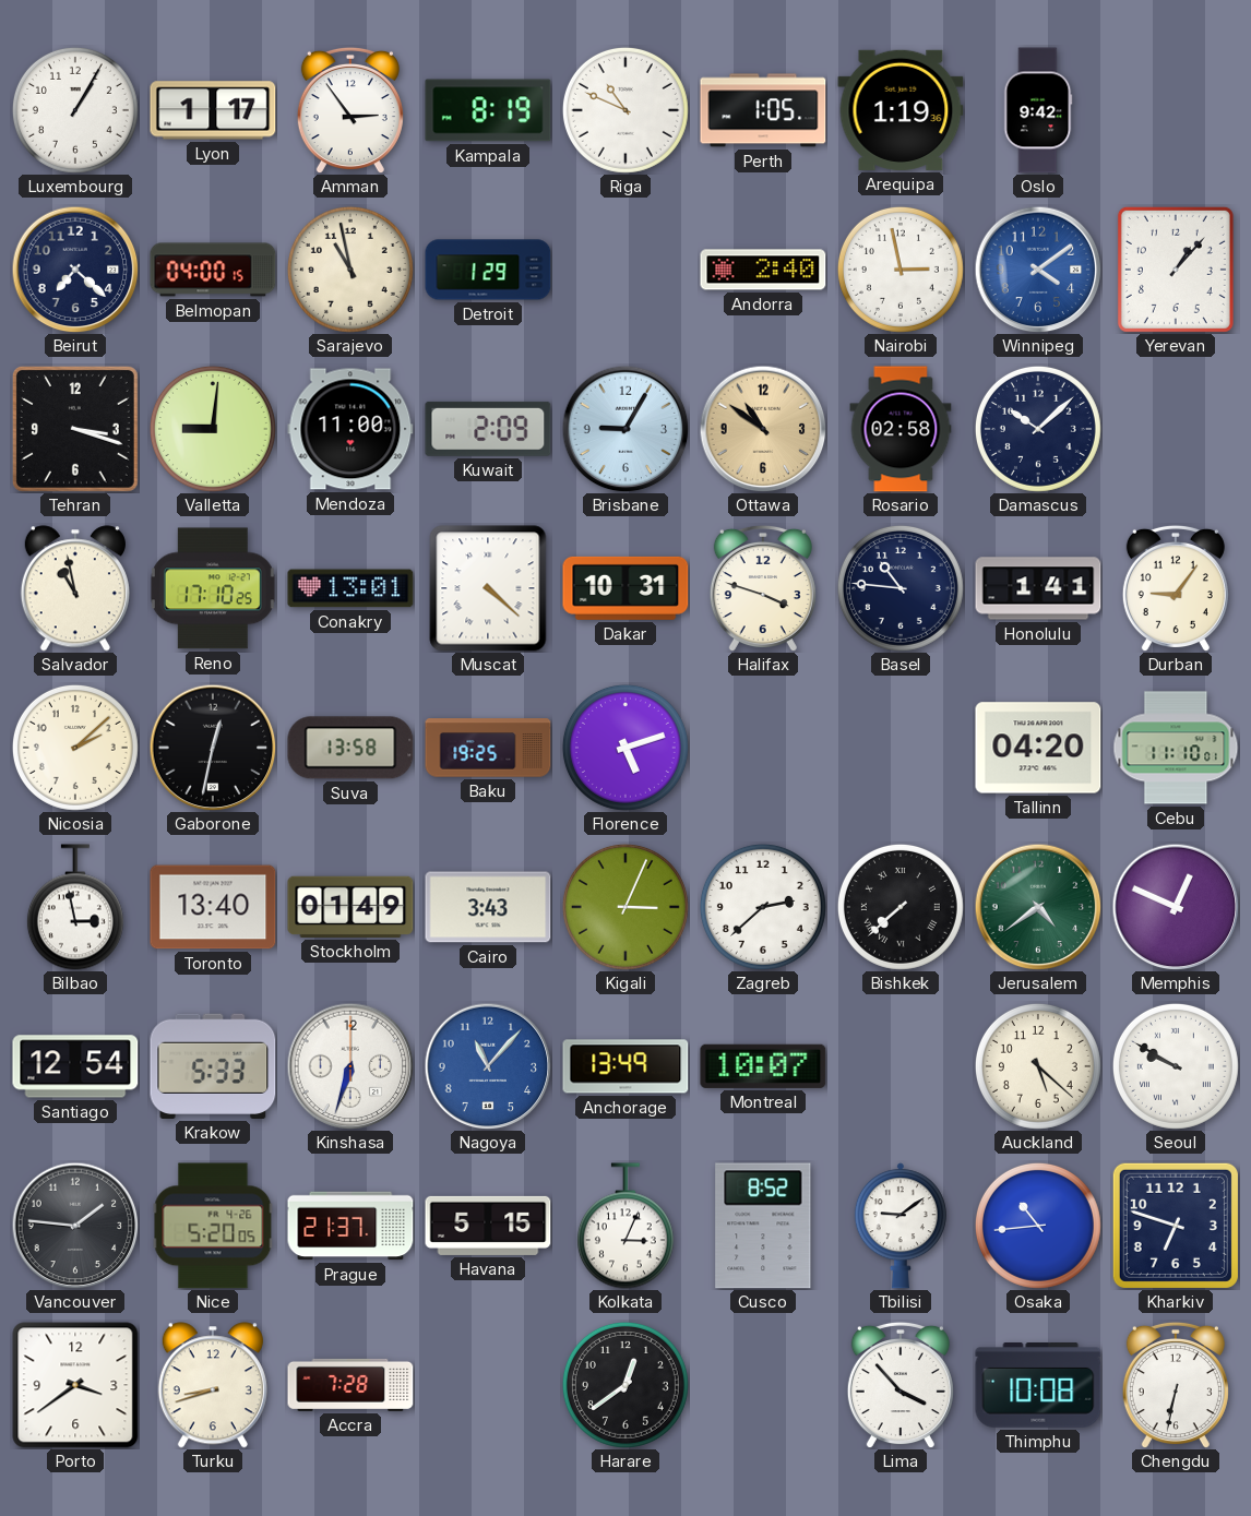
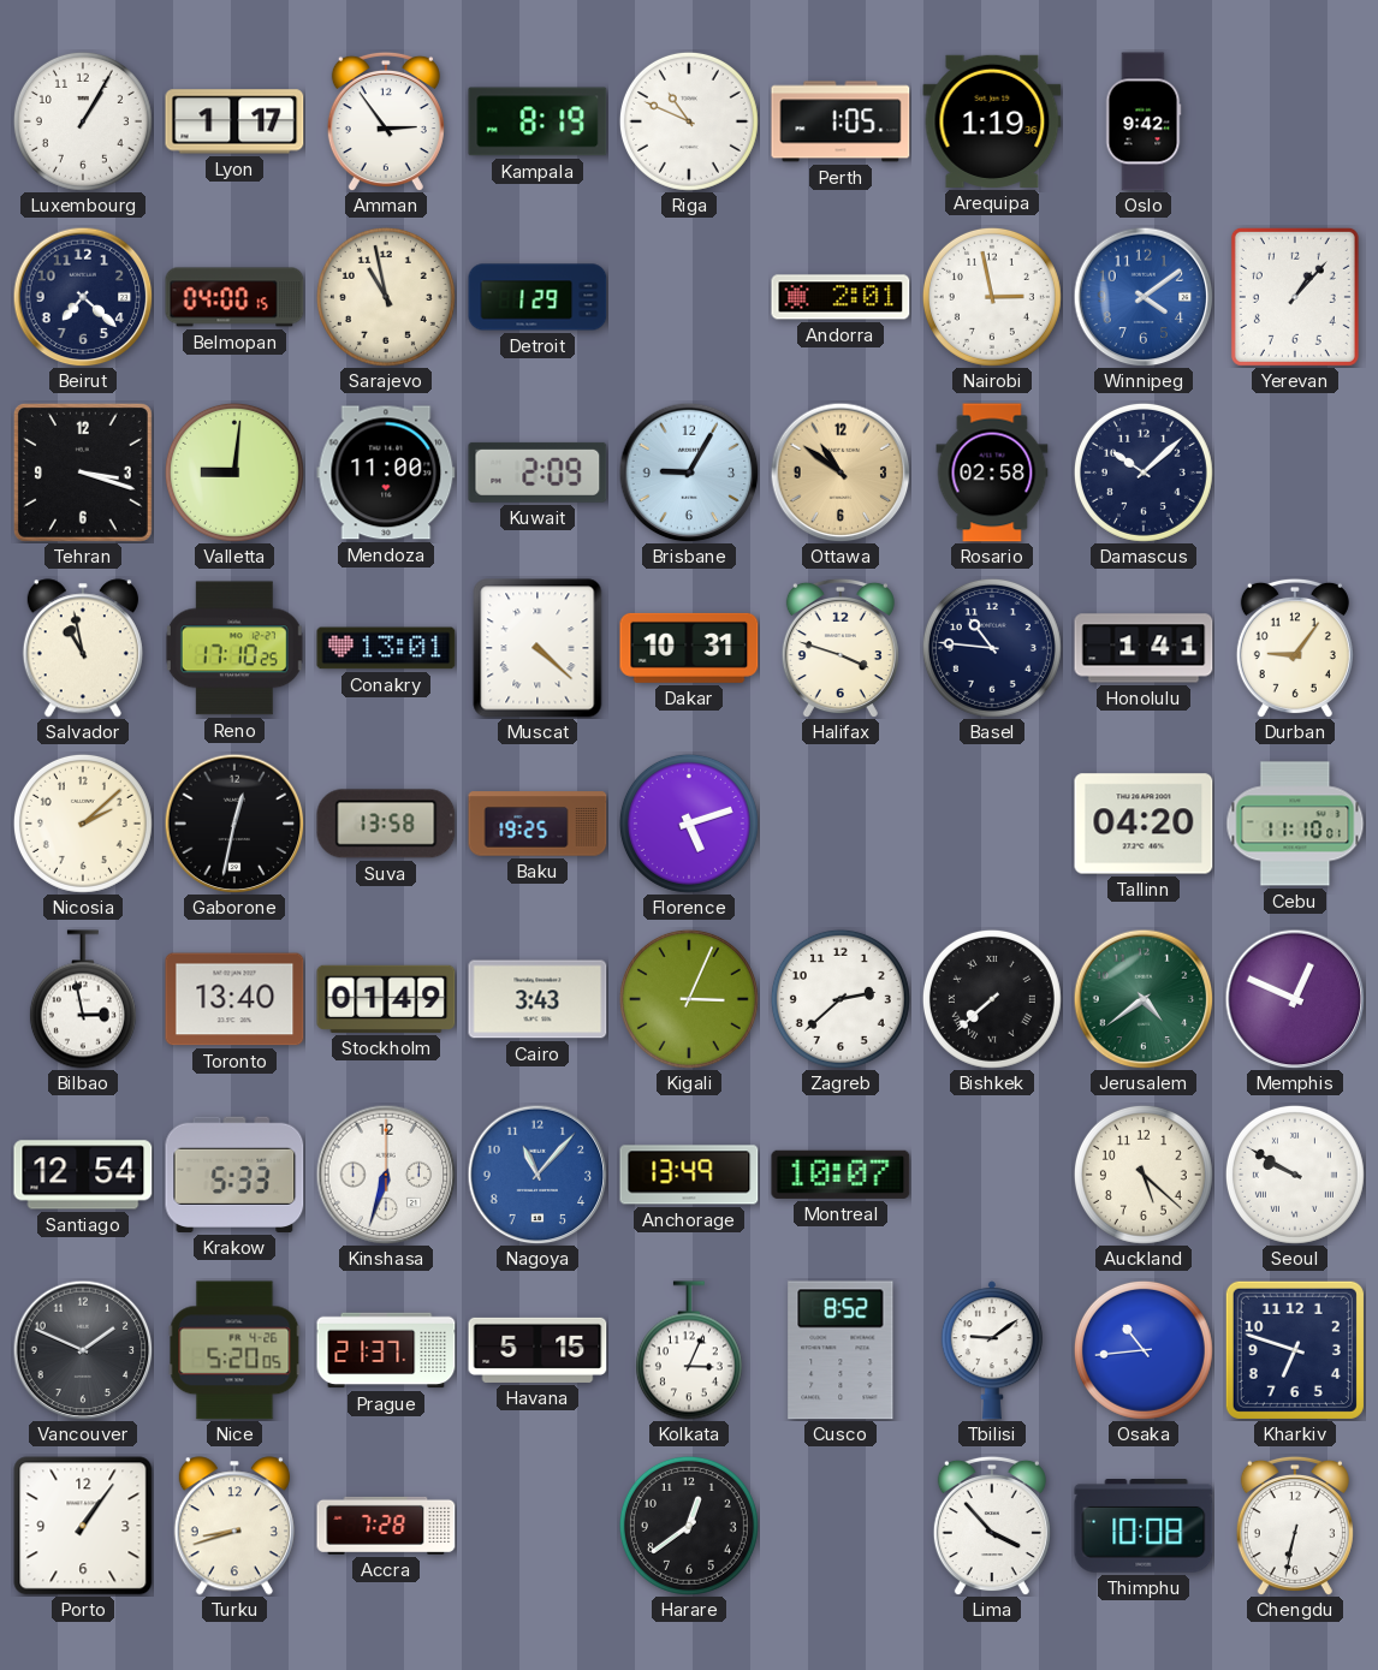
Andorra: 2:40 -> 2:01
Vancouver: 1:46 -> 1:49
Porto: 3:39 -> 1:06
